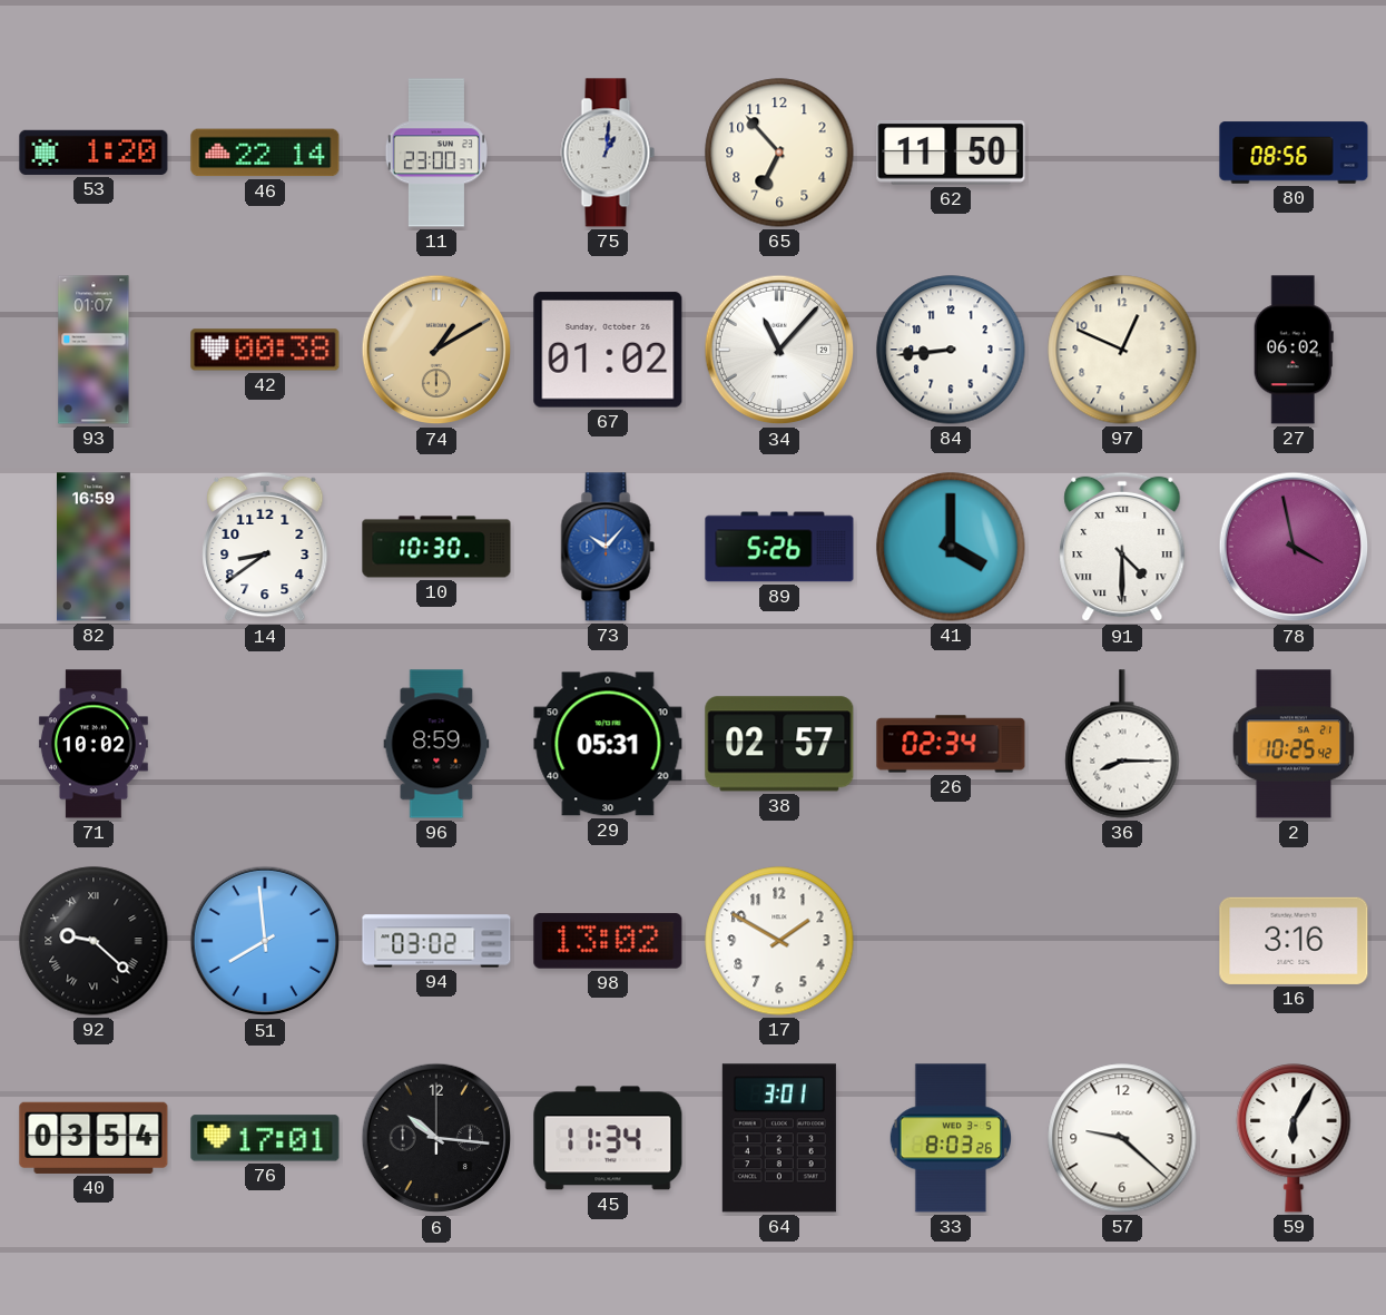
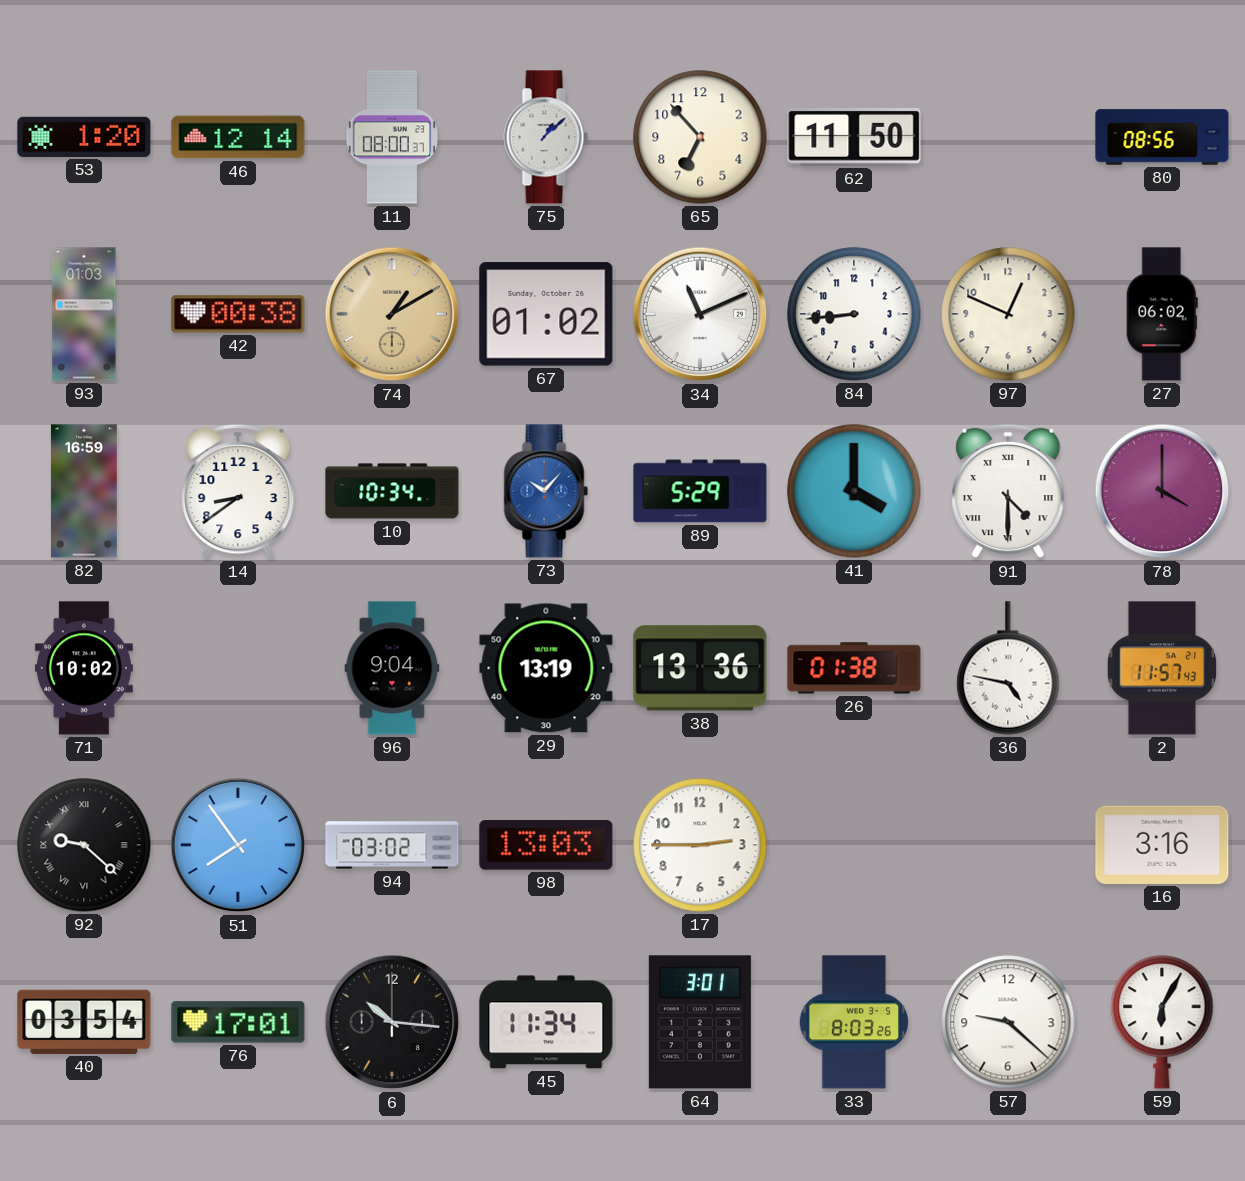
46: 22:14 -> 12:14
11: 23:00 -> 08:00
75: 1:01 -> 1:08
93: 01:07 -> 01:03
34: 11:07 -> 11:11
10: 10:30 -> 10:34
89: 5:26 -> 5:29
78: 3:58 -> 4:00
96: 8:59 -> 9:04
29: 05:31 -> 13:19
38: 02:57 -> 13:36
26: 02:34 -> 01:38
36: 8:15 -> 4:47
2: 10:25 -> 11:57
51: 7:59 -> 7:54
98: 13:02 -> 13:03
17: 1:50 -> 2:45
